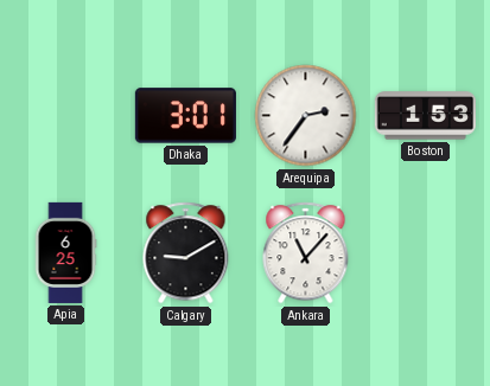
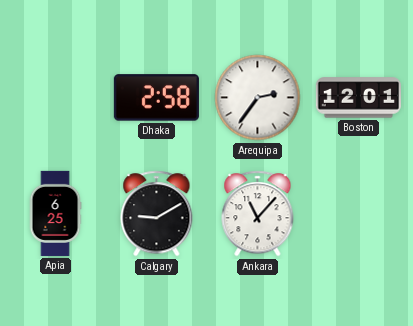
Dhaka: 3:01 -> 2:58
Boston: 1:53 -> 12:01
